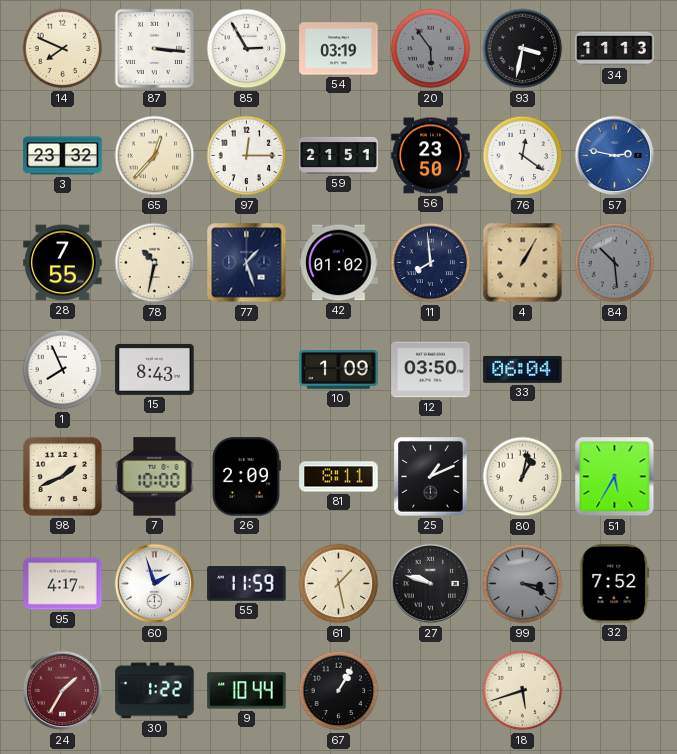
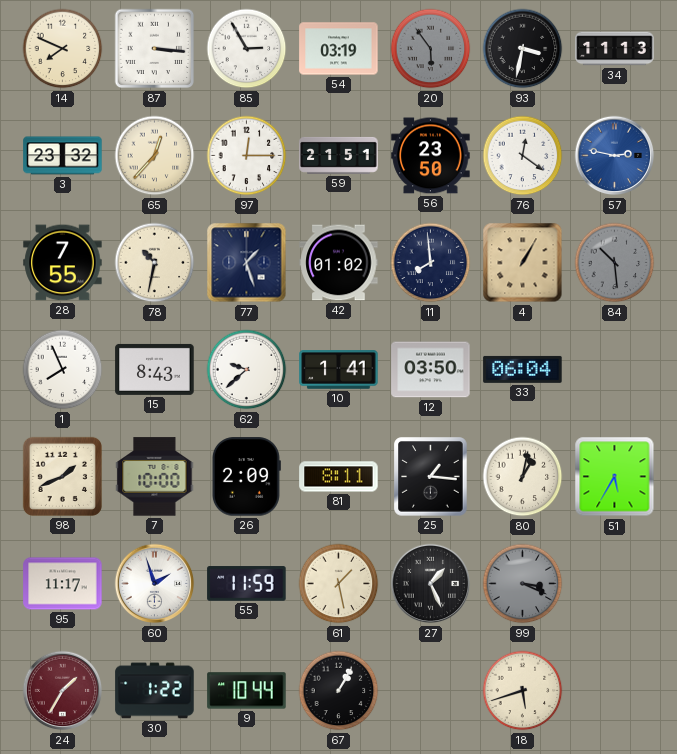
62: none -> 9:38
10: 1:09 -> 1:41
25: 1:11 -> 1:16
95: 4:17 -> 11:17
27: 9:48 -> 1:26
32: 7:52 -> none
